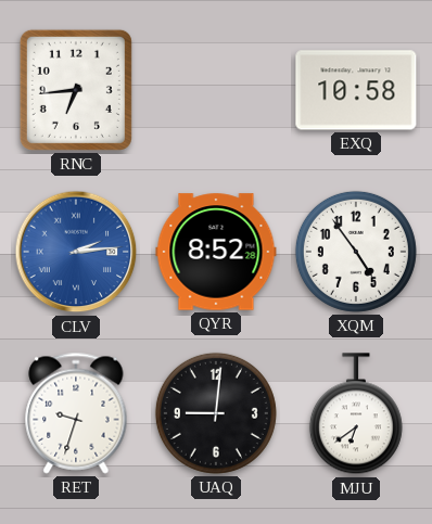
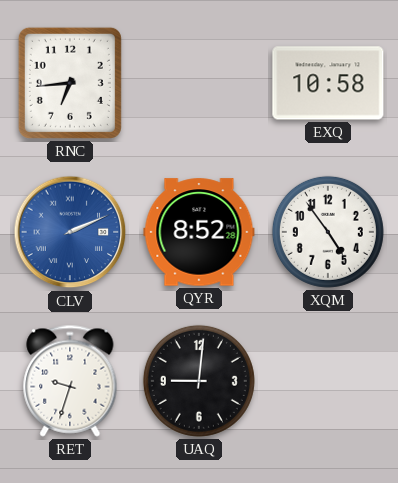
CLV: 2:14 -> 2:11
MJU: 6:39 -> none
